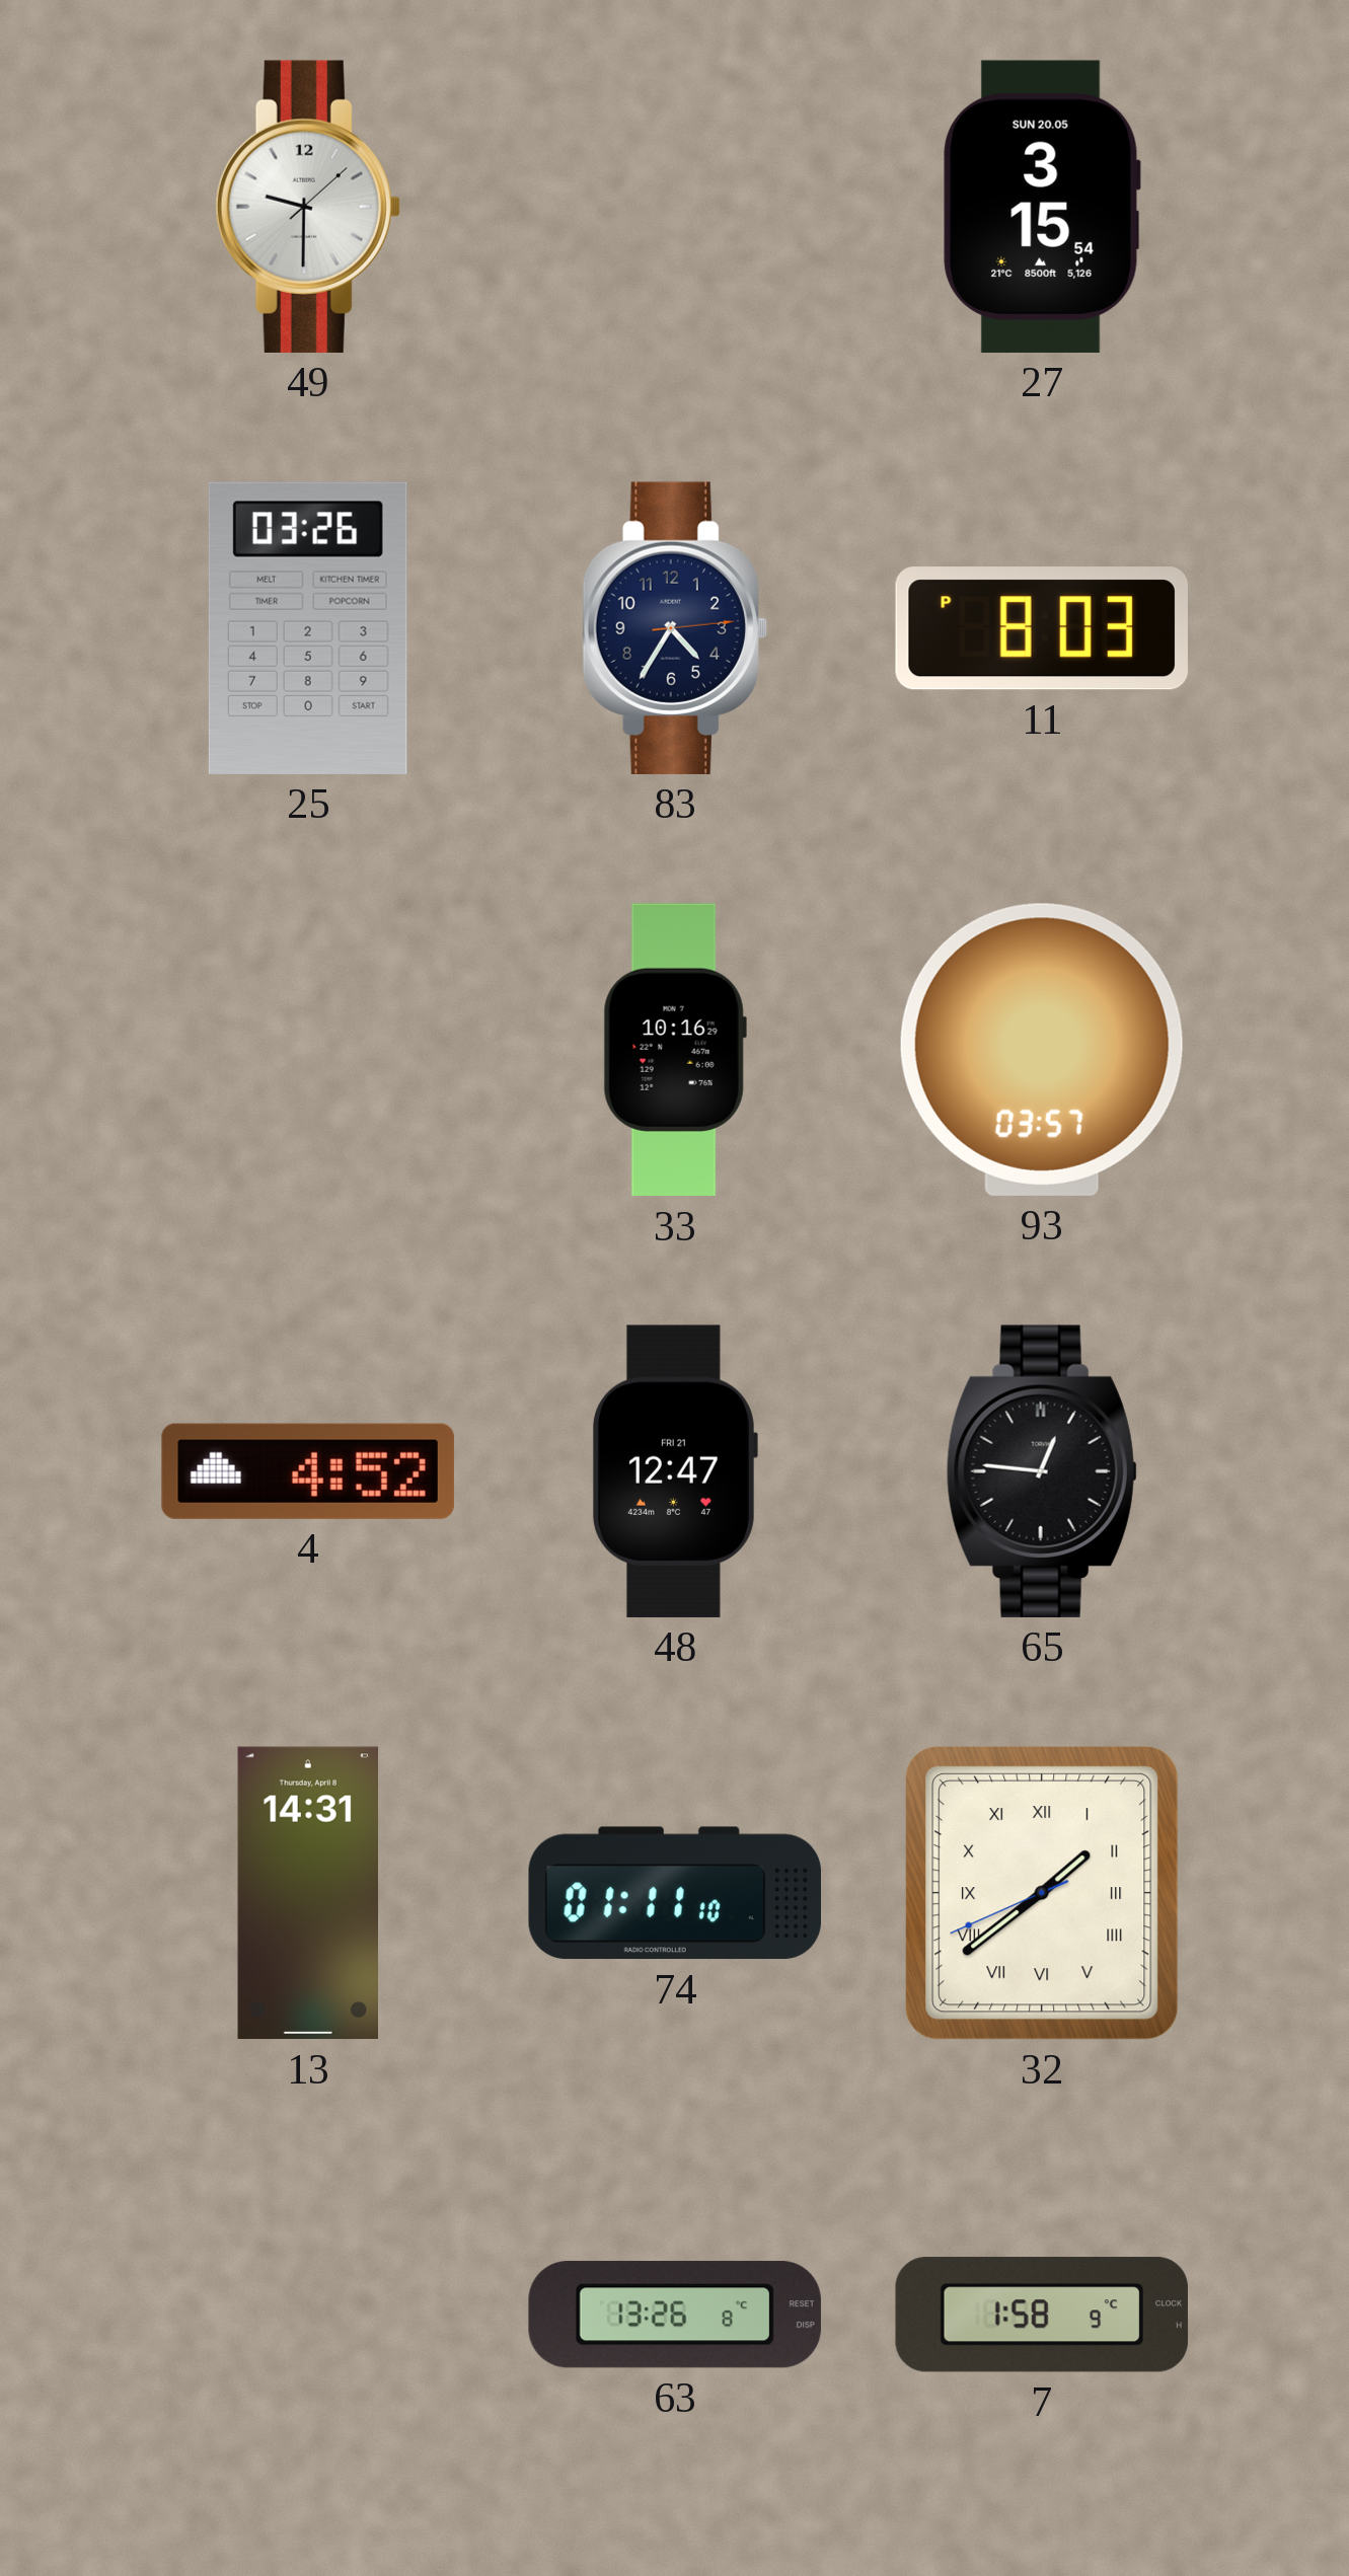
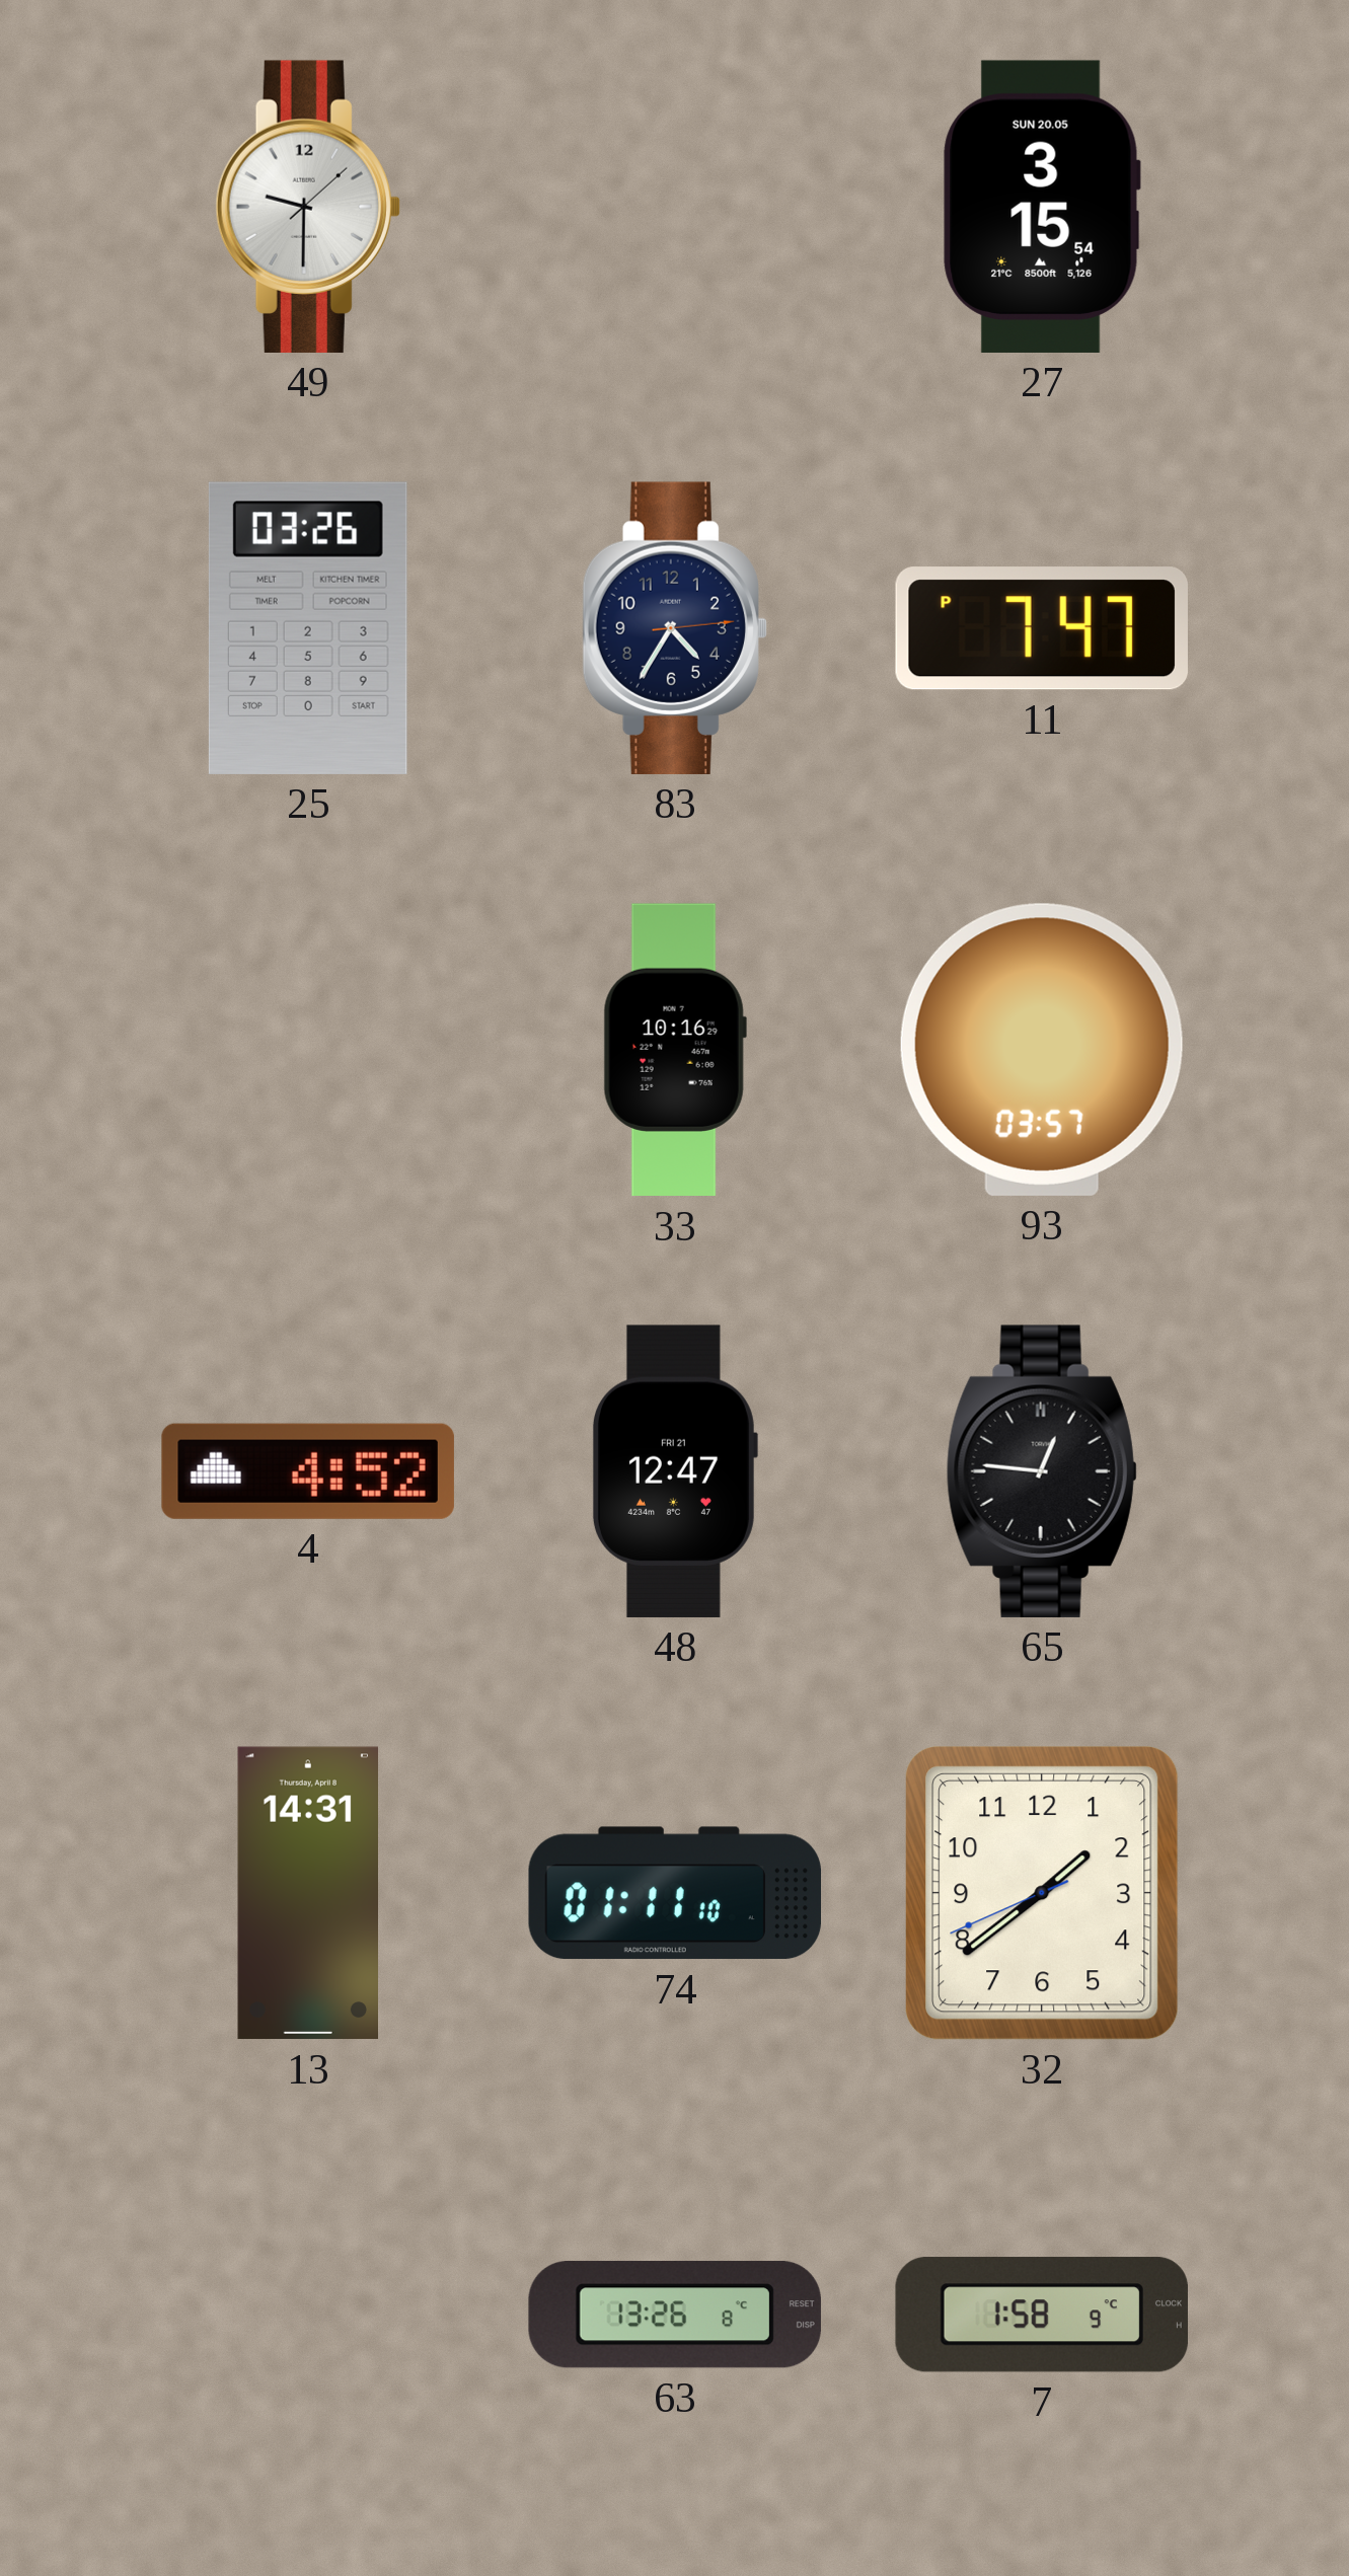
11: 8:03 -> 7:47
32 numerals: Roman -> Arabic
